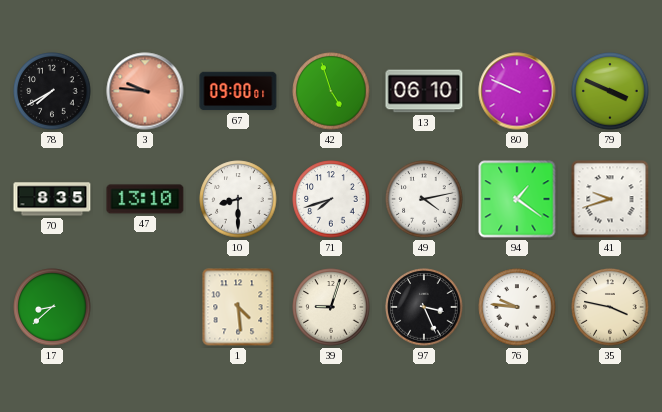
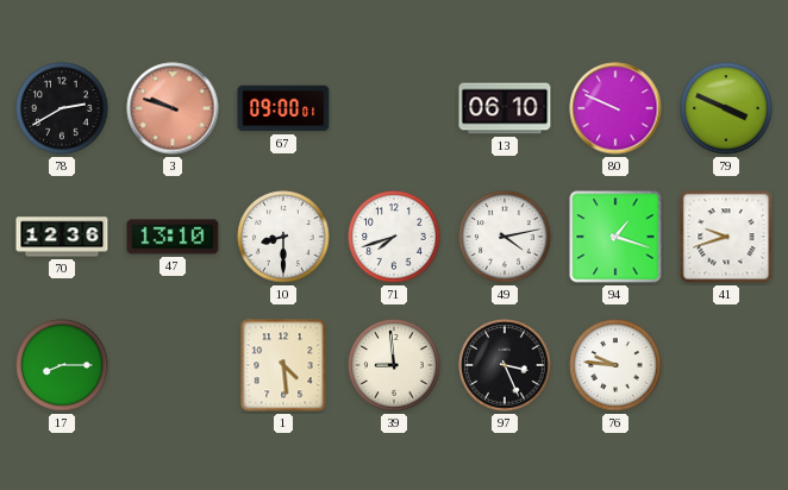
78: 7:40 -> 2:40
3: 9:46 -> 9:48
42: 4:57 -> none
70: 8:35 -> 12:36
94: 1:21 -> 1:18
17: 8:38 -> 8:15
39: 9:03 -> 8:59
35: 3:47 -> none
